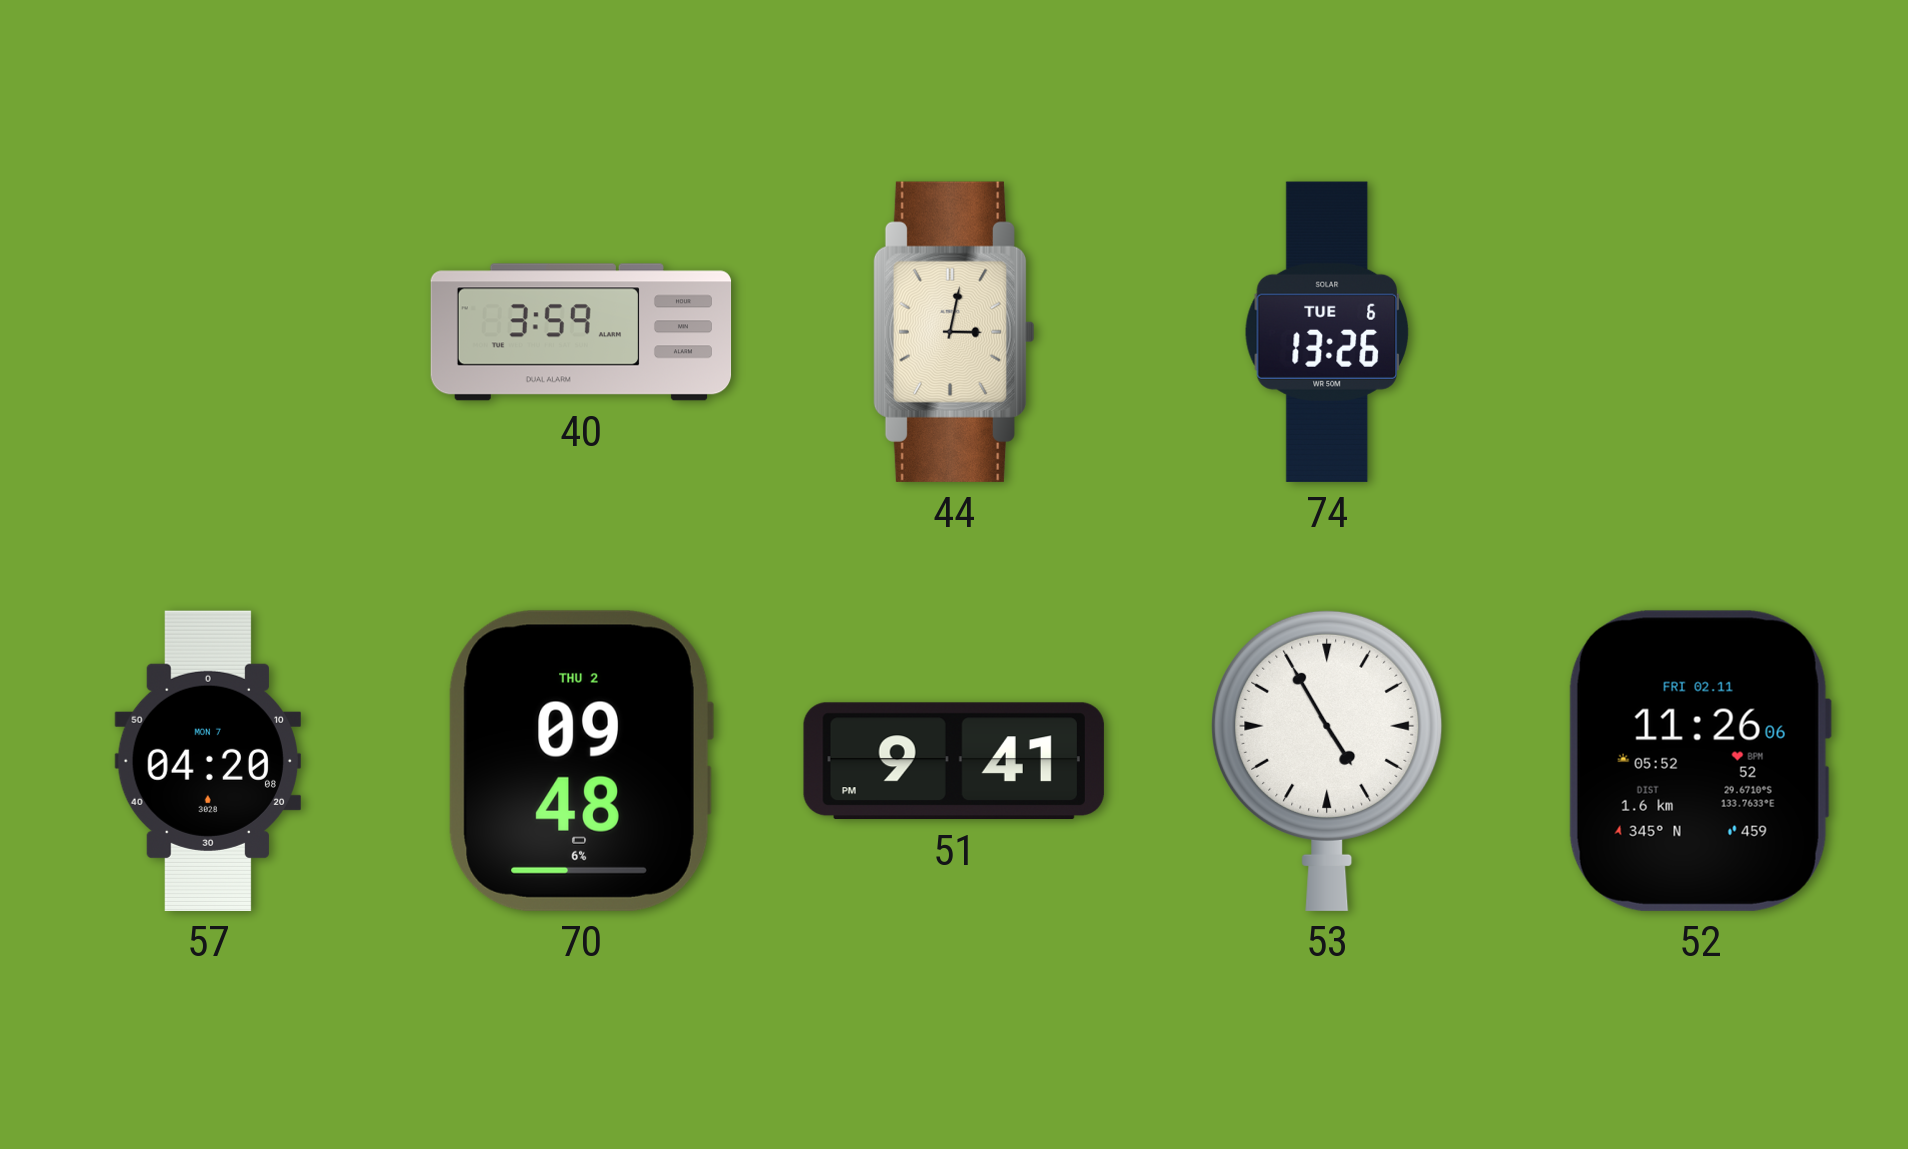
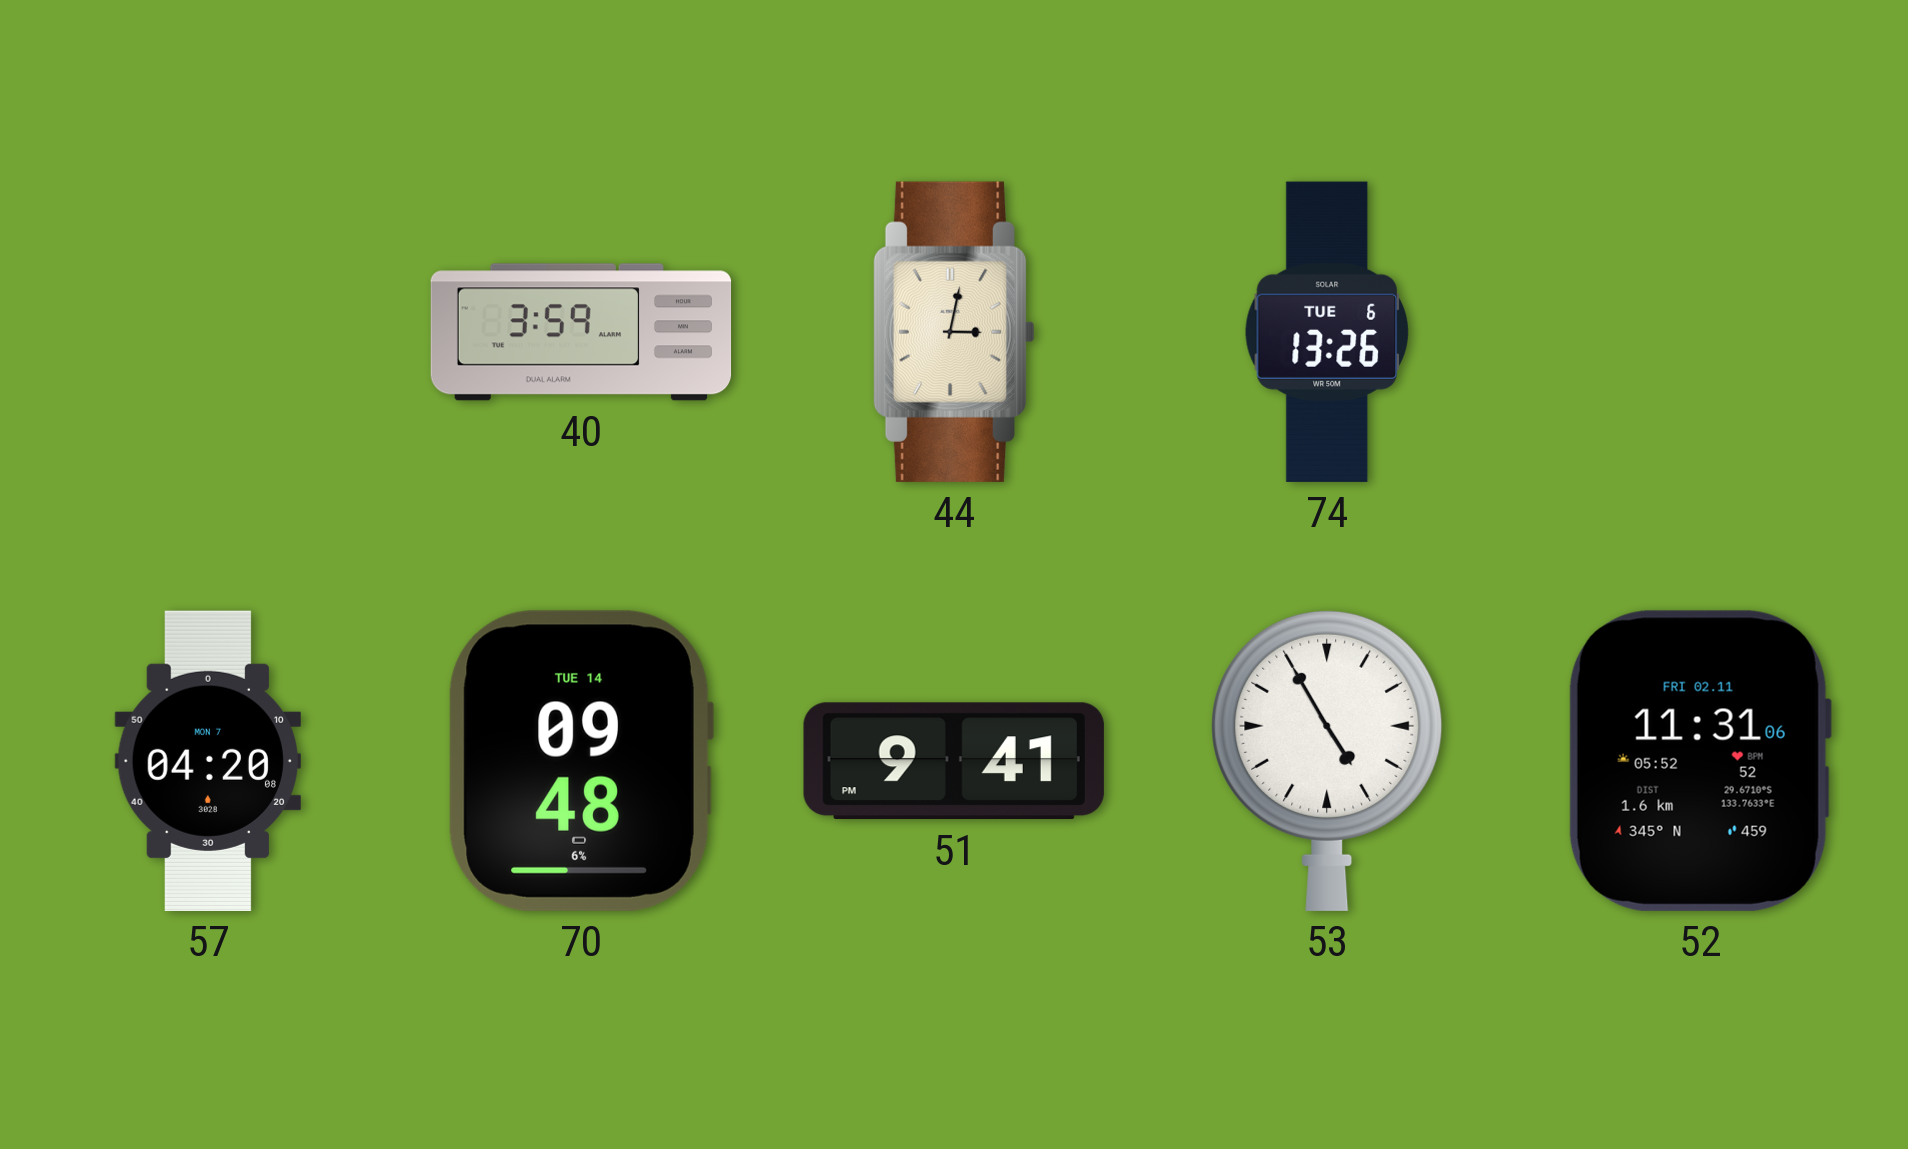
70 date: THU 2 -> TUE 14
52: 11:26 -> 11:31
